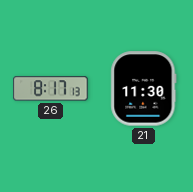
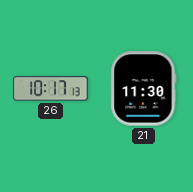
26: 8:17 -> 10:17
